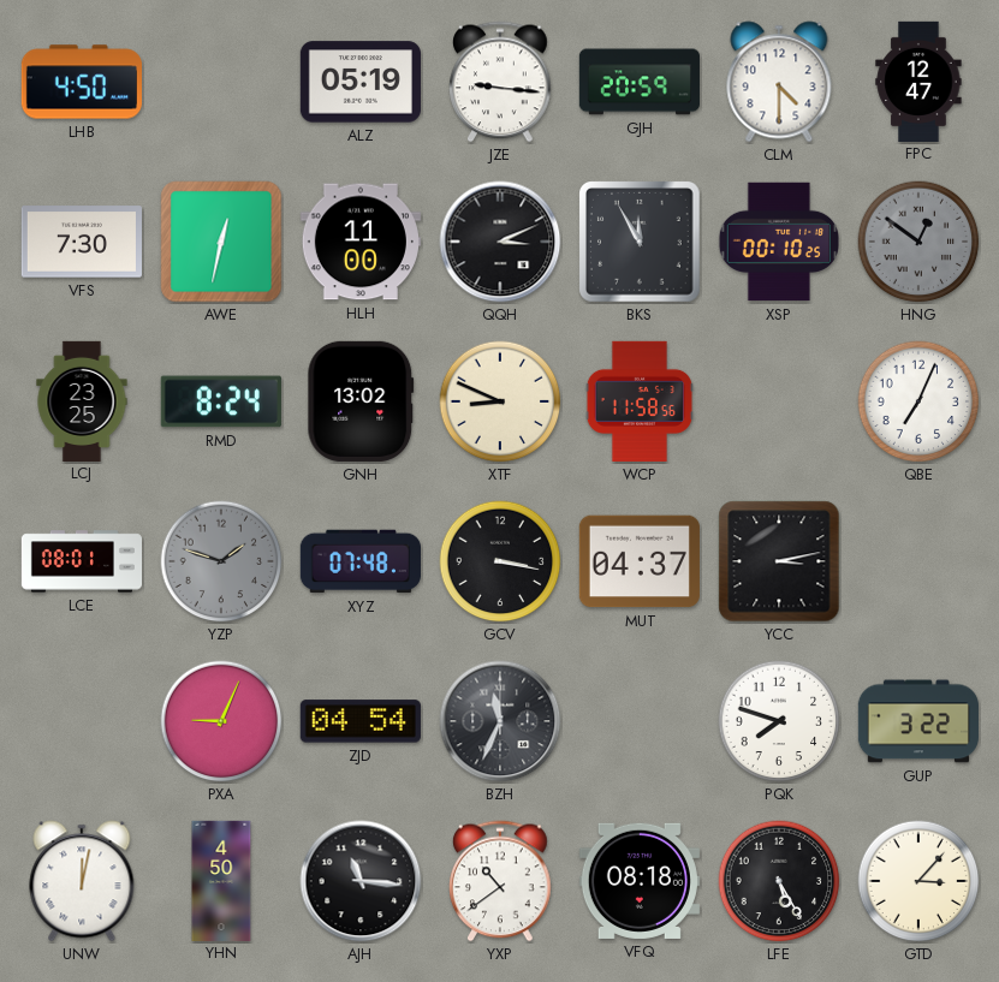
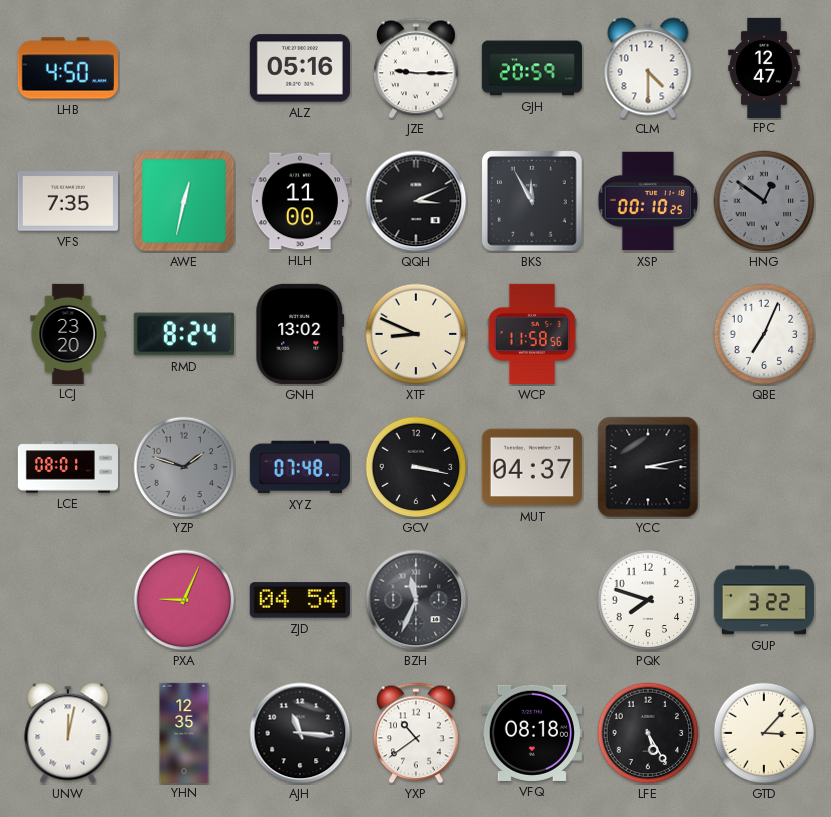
ALZ: 05:19 -> 05:16
JZE: 9:16 -> 9:15
VFS: 7:30 -> 7:35
LCJ: 23:25 -> 23:20
YHN: 4:50 -> 12:35
